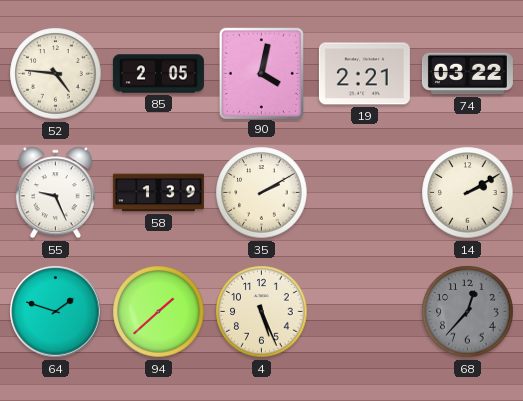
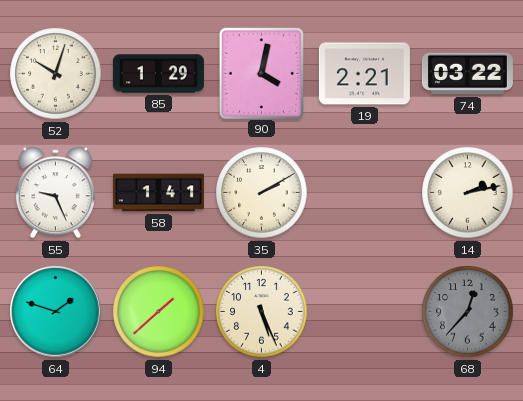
52: 4:46 -> 10:03
85: 2:05 -> 1:29
58: 1:39 -> 1:41
14: 2:10 -> 2:13
